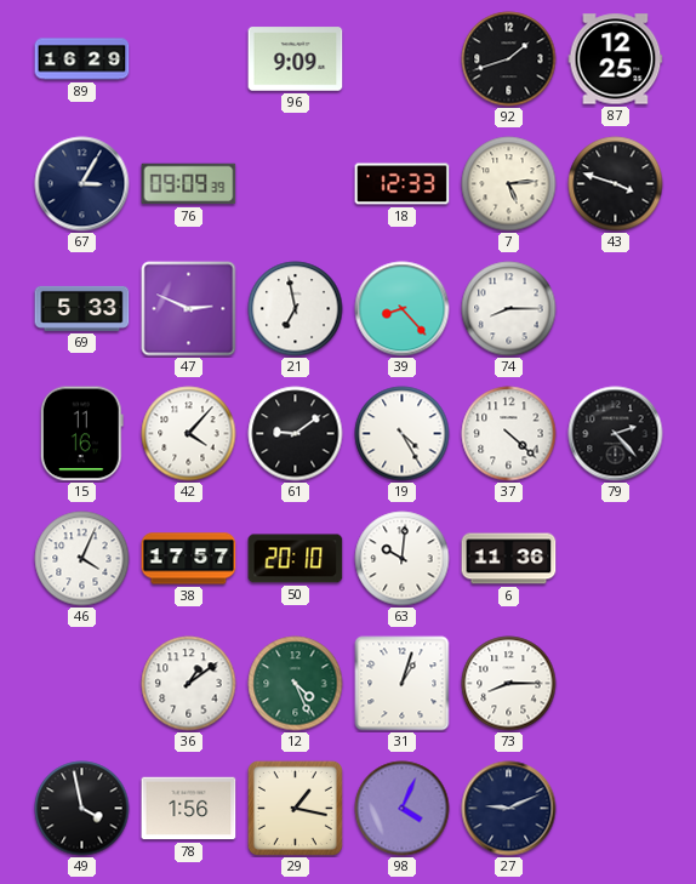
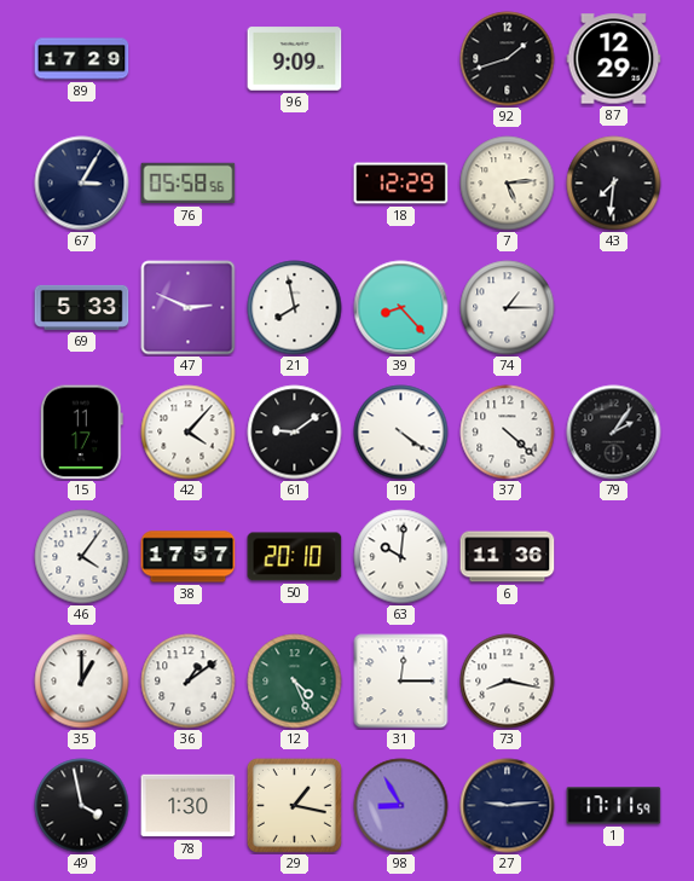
89: 16:29 -> 17:29
87: 12:25 -> 12:29
76: 09:09 -> 05:58
18: 12:33 -> 12:29
43: 3:48 -> 7:31
21: 6:58 -> 7:58
74: 8:15 -> 1:15
15: 11:16 -> 11:17
19: 4:25 -> 4:21
79: 2:23 -> 2:06
46: 4:04 -> 4:06
35: none -> 1:00
31: 1:03 -> 12:15
73: 8:15 -> 8:17
78: 1:56 -> 1:30
98: 4:04 -> 8:55
27: 9:11 -> 9:14
1: none -> 17:11
